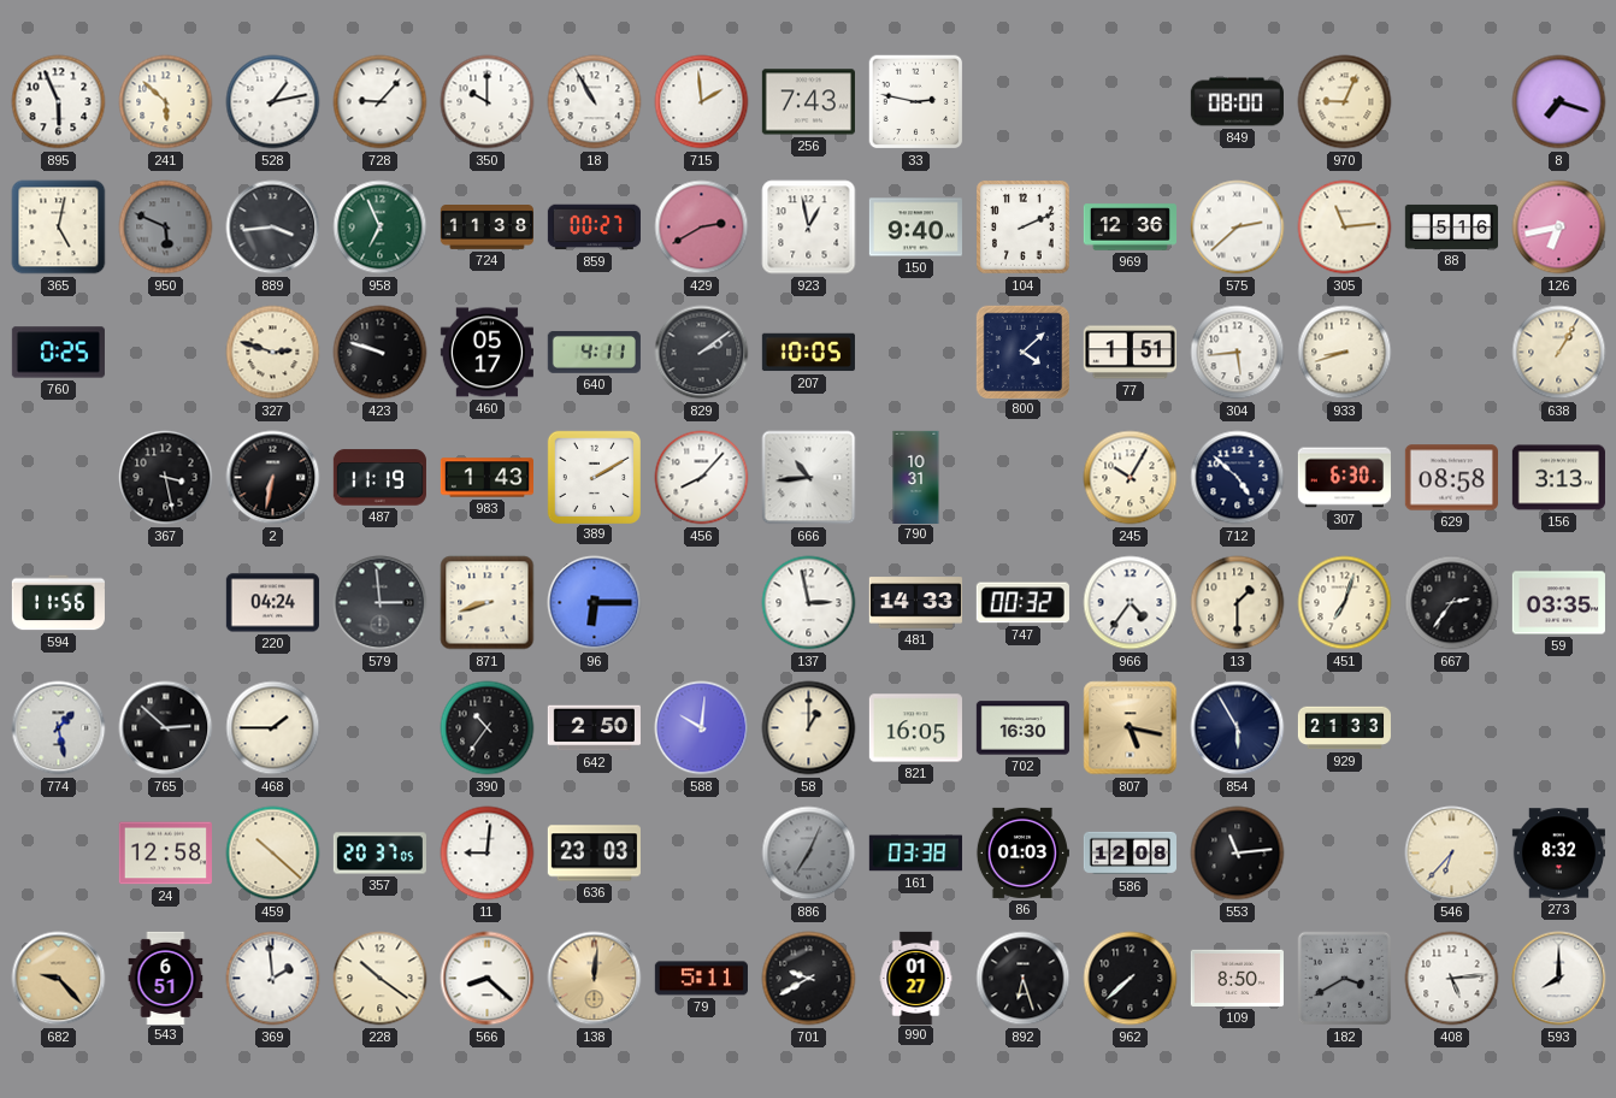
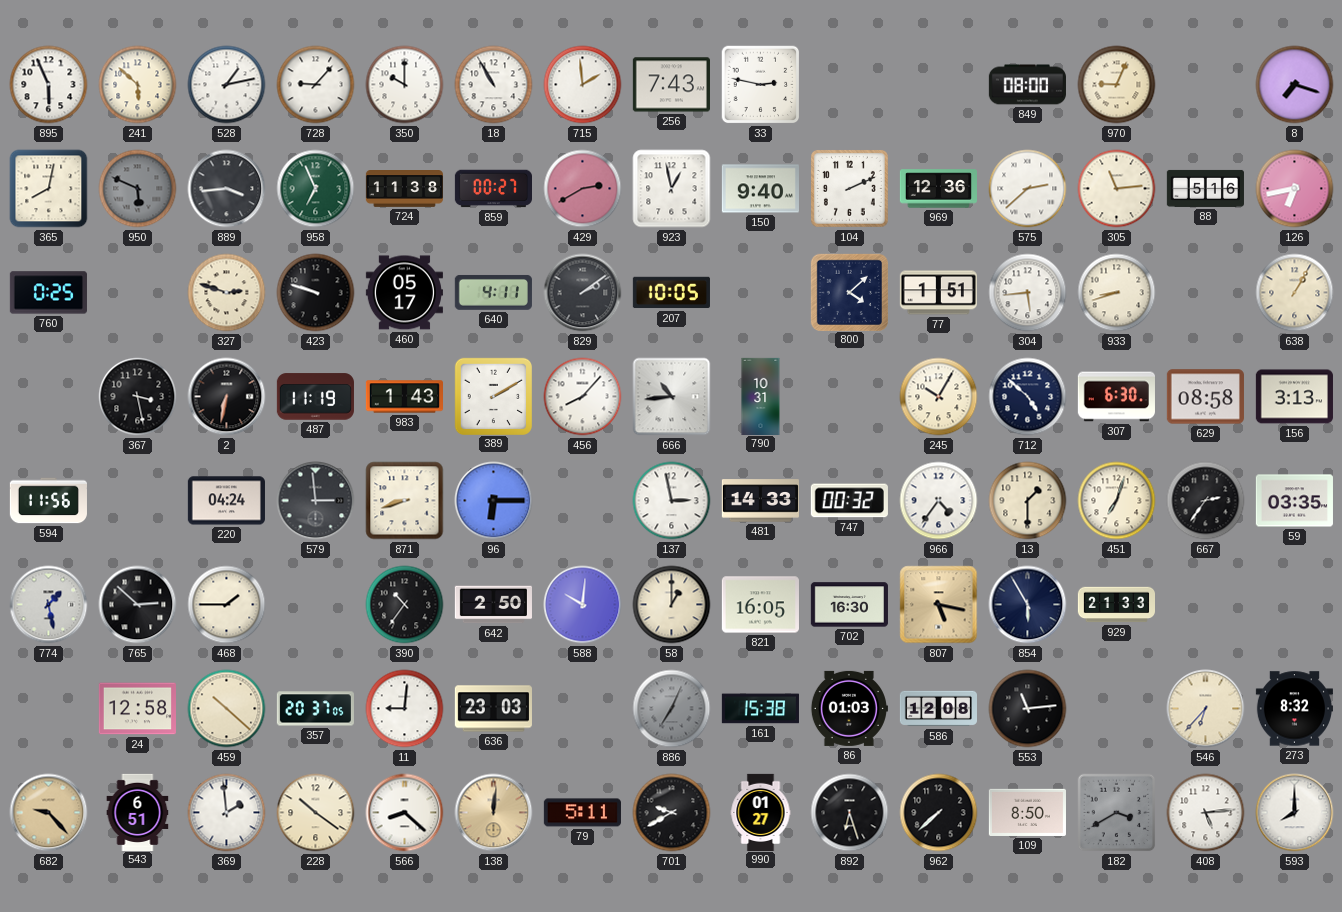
365: 5:02 -> 8:02
161: 03:38 -> 15:38
